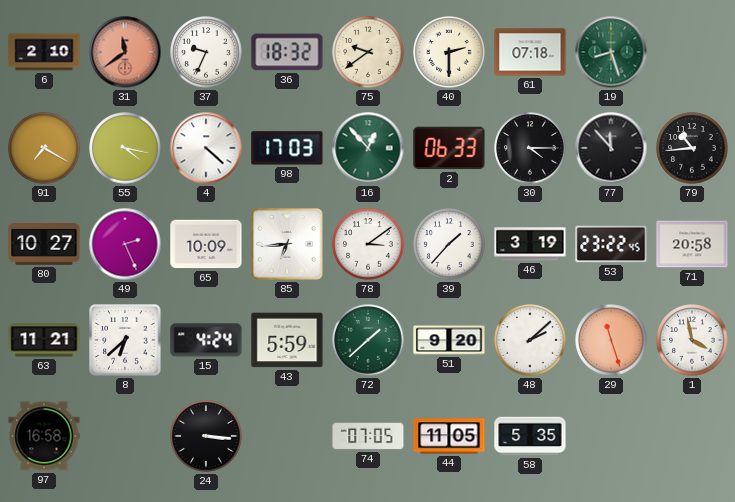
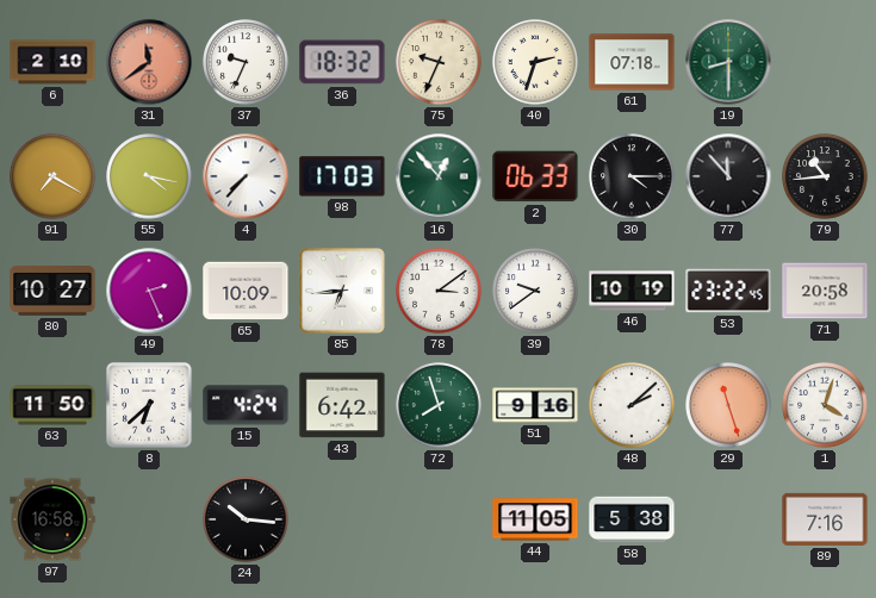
75: 9:39 -> 9:34
40: 2:30 -> 2:33
19: 8:27 -> 8:30
4: 4:22 -> 7:37
39: 1:37 -> 9:39
46: 3:19 -> 10:19
63: 11:21 -> 11:50
43: 5:59 -> 6:42
72: 1:38 -> 7:57
51: 9:20 -> 9:16
1: 3:58 -> 4:03
24: 3:16 -> 10:16
74: 07:05 -> none
58: 5:35 -> 5:38
89: none -> 7:16
